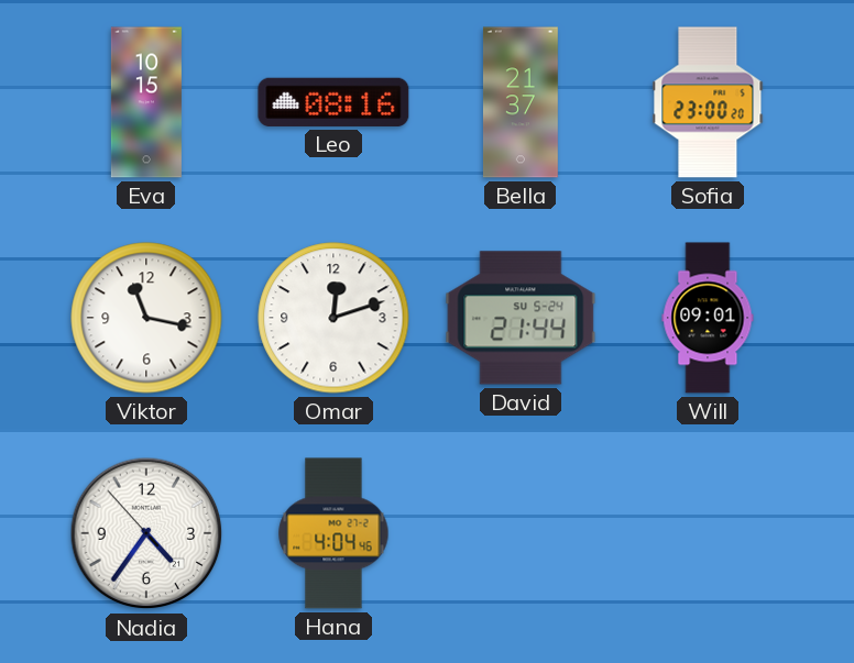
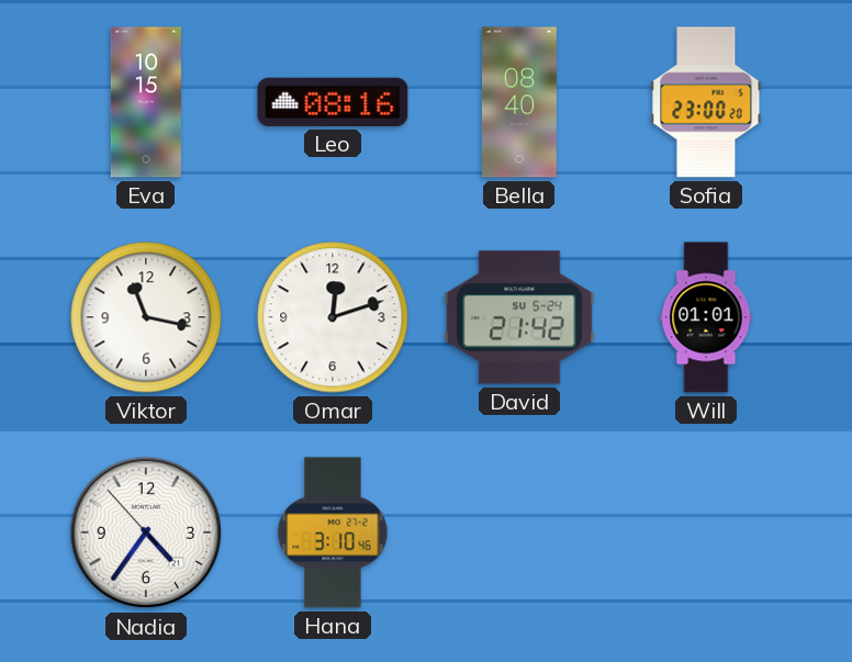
Bella: 21:37 -> 08:40
David: 21:44 -> 21:42
Will: 09:01 -> 01:01
Hana: 4:04 -> 3:10
